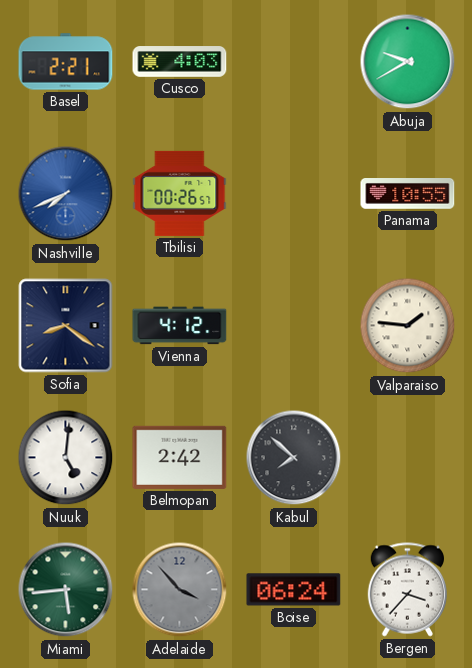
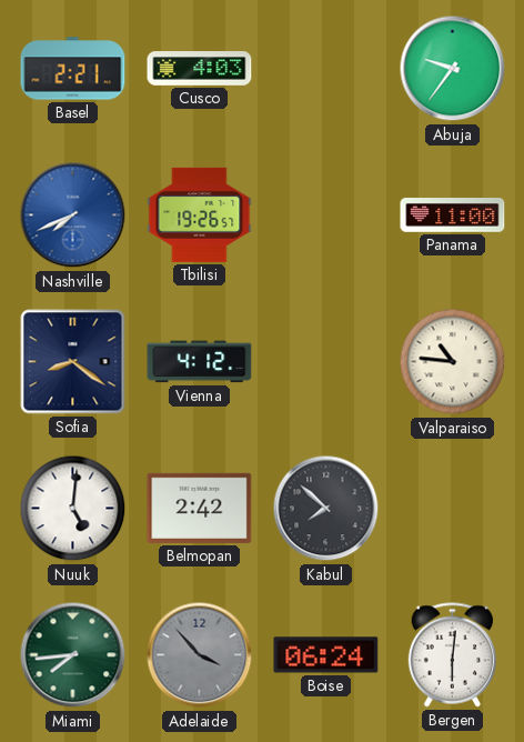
Abuja: 9:40 -> 9:36
Tbilisi: 00:26 -> 19:26
Panama: 10:55 -> 11:00
Valparaiso: 1:46 -> 10:46
Miami: 5:44 -> 7:44
Bergen: 3:37 -> 6:01
